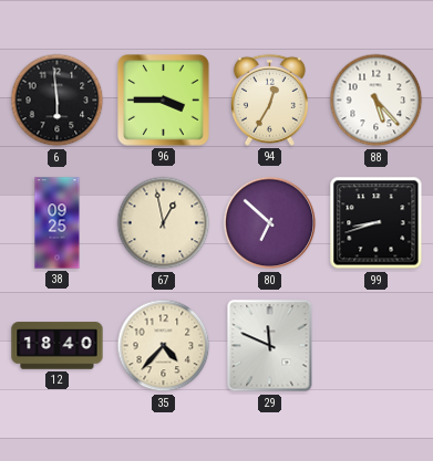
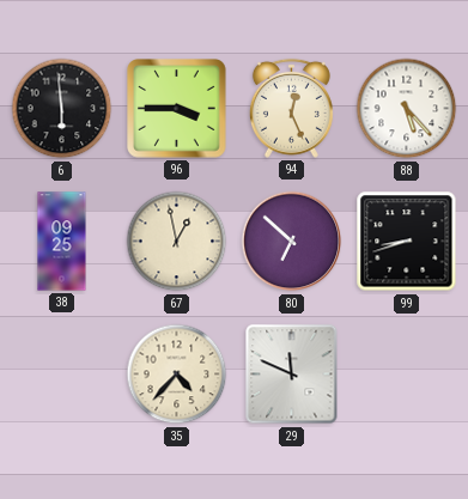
94: 12:35 -> 12:26
12: 18:40 -> none
